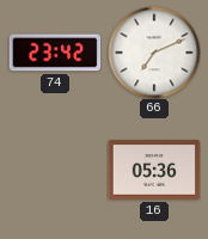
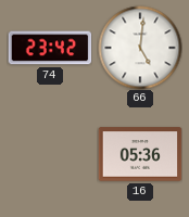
66: 7:11 -> 5:01
